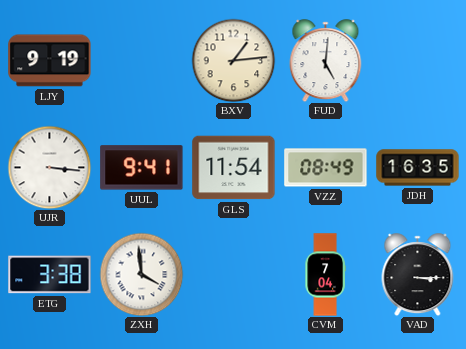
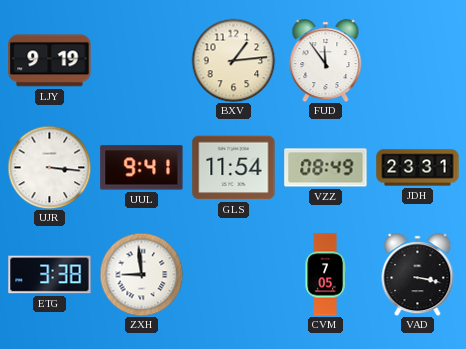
FUD: 5:01 -> 11:54
JDH: 16:35 -> 23:31
ZXH: 3:59 -> 8:59
CVM: 7:04 -> 7:05
VAD: 3:15 -> 3:17
